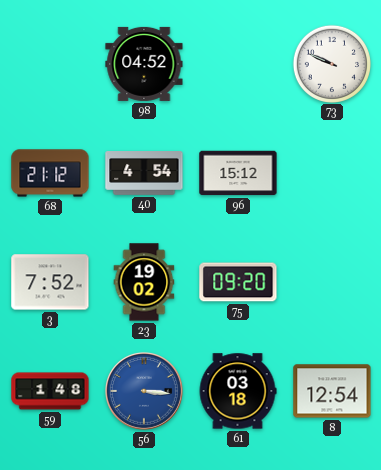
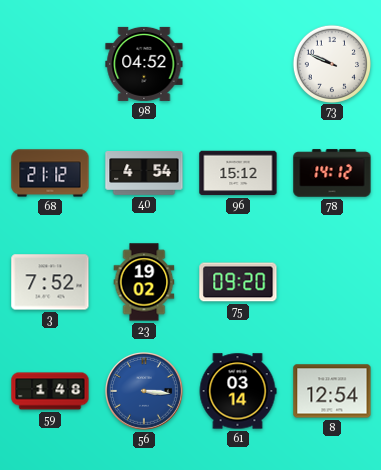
78: none -> 14:12
61: 03:18 -> 03:14
